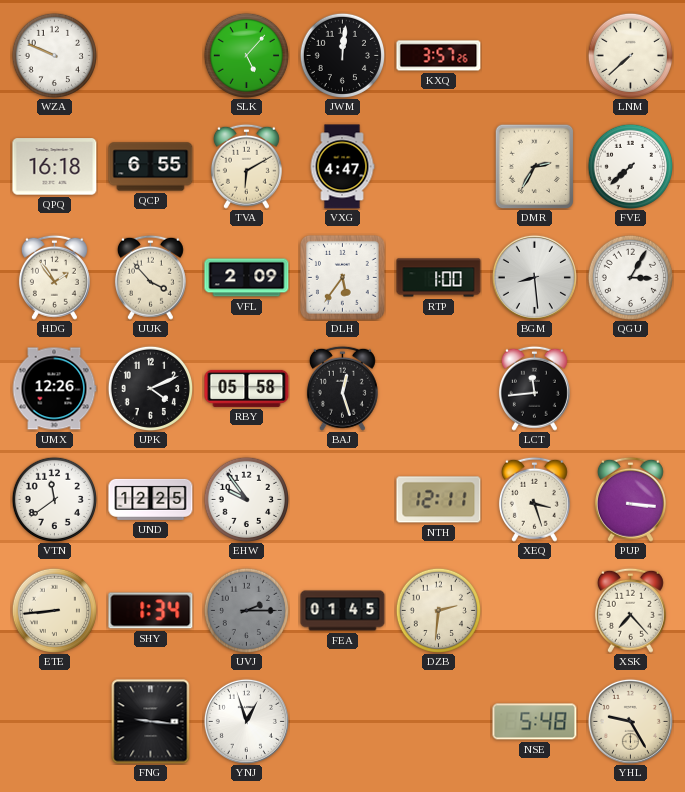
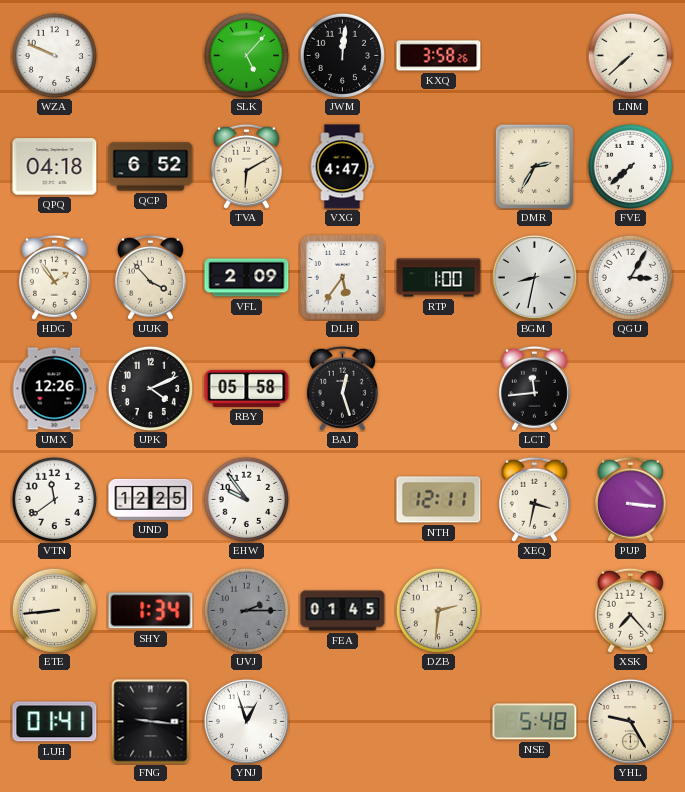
KXQ: 3:57 -> 3:58
QPQ: 16:18 -> 04:18
QCP: 6:55 -> 6:52
BGM: 8:29 -> 8:32
XEQ: 3:27 -> 3:32
LUH: none -> 01:41
